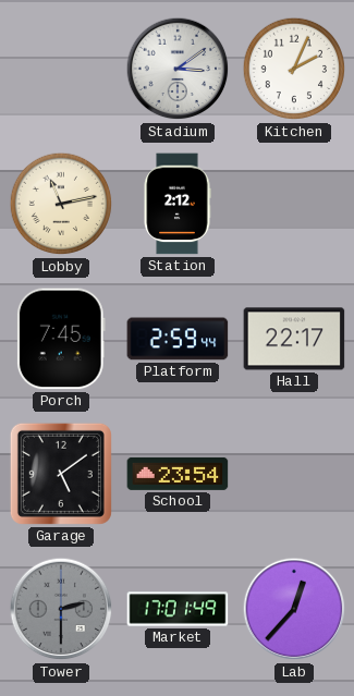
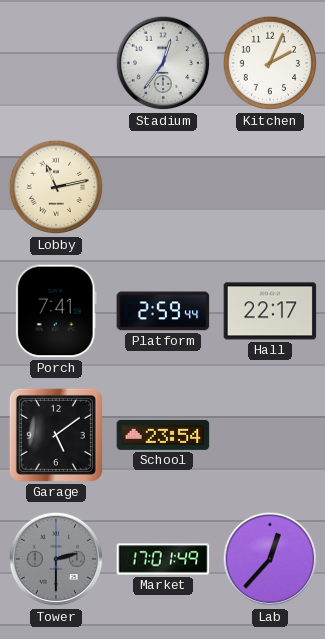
Stadium: 3:09 -> 12:36
Station: 2:12 -> none
Porch: 7:45 -> 7:41
